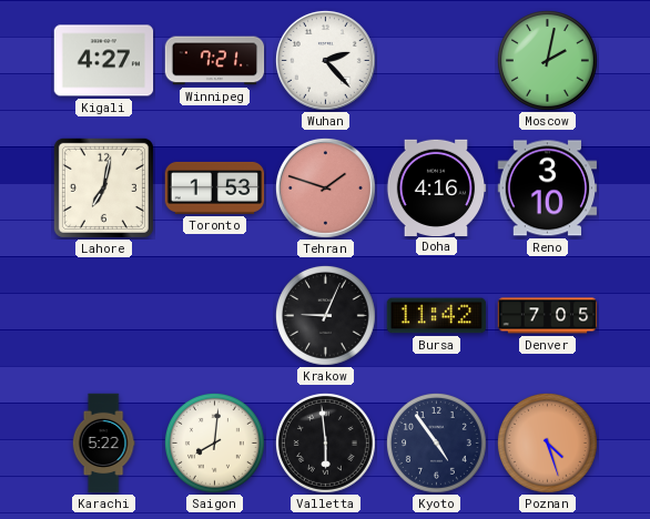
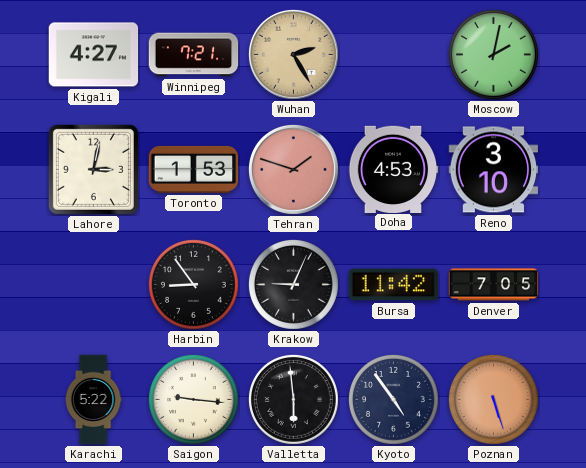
Wuhan: 2:23 -> 2:25
Wuhan dial: white -> champagne
Lahore: 7:02 -> 3:02
Doha: 4:16 -> 4:53
Harbin: none -> 8:54
Saigon: 8:01 -> 9:16
Poznan: 4:27 -> 5:27
